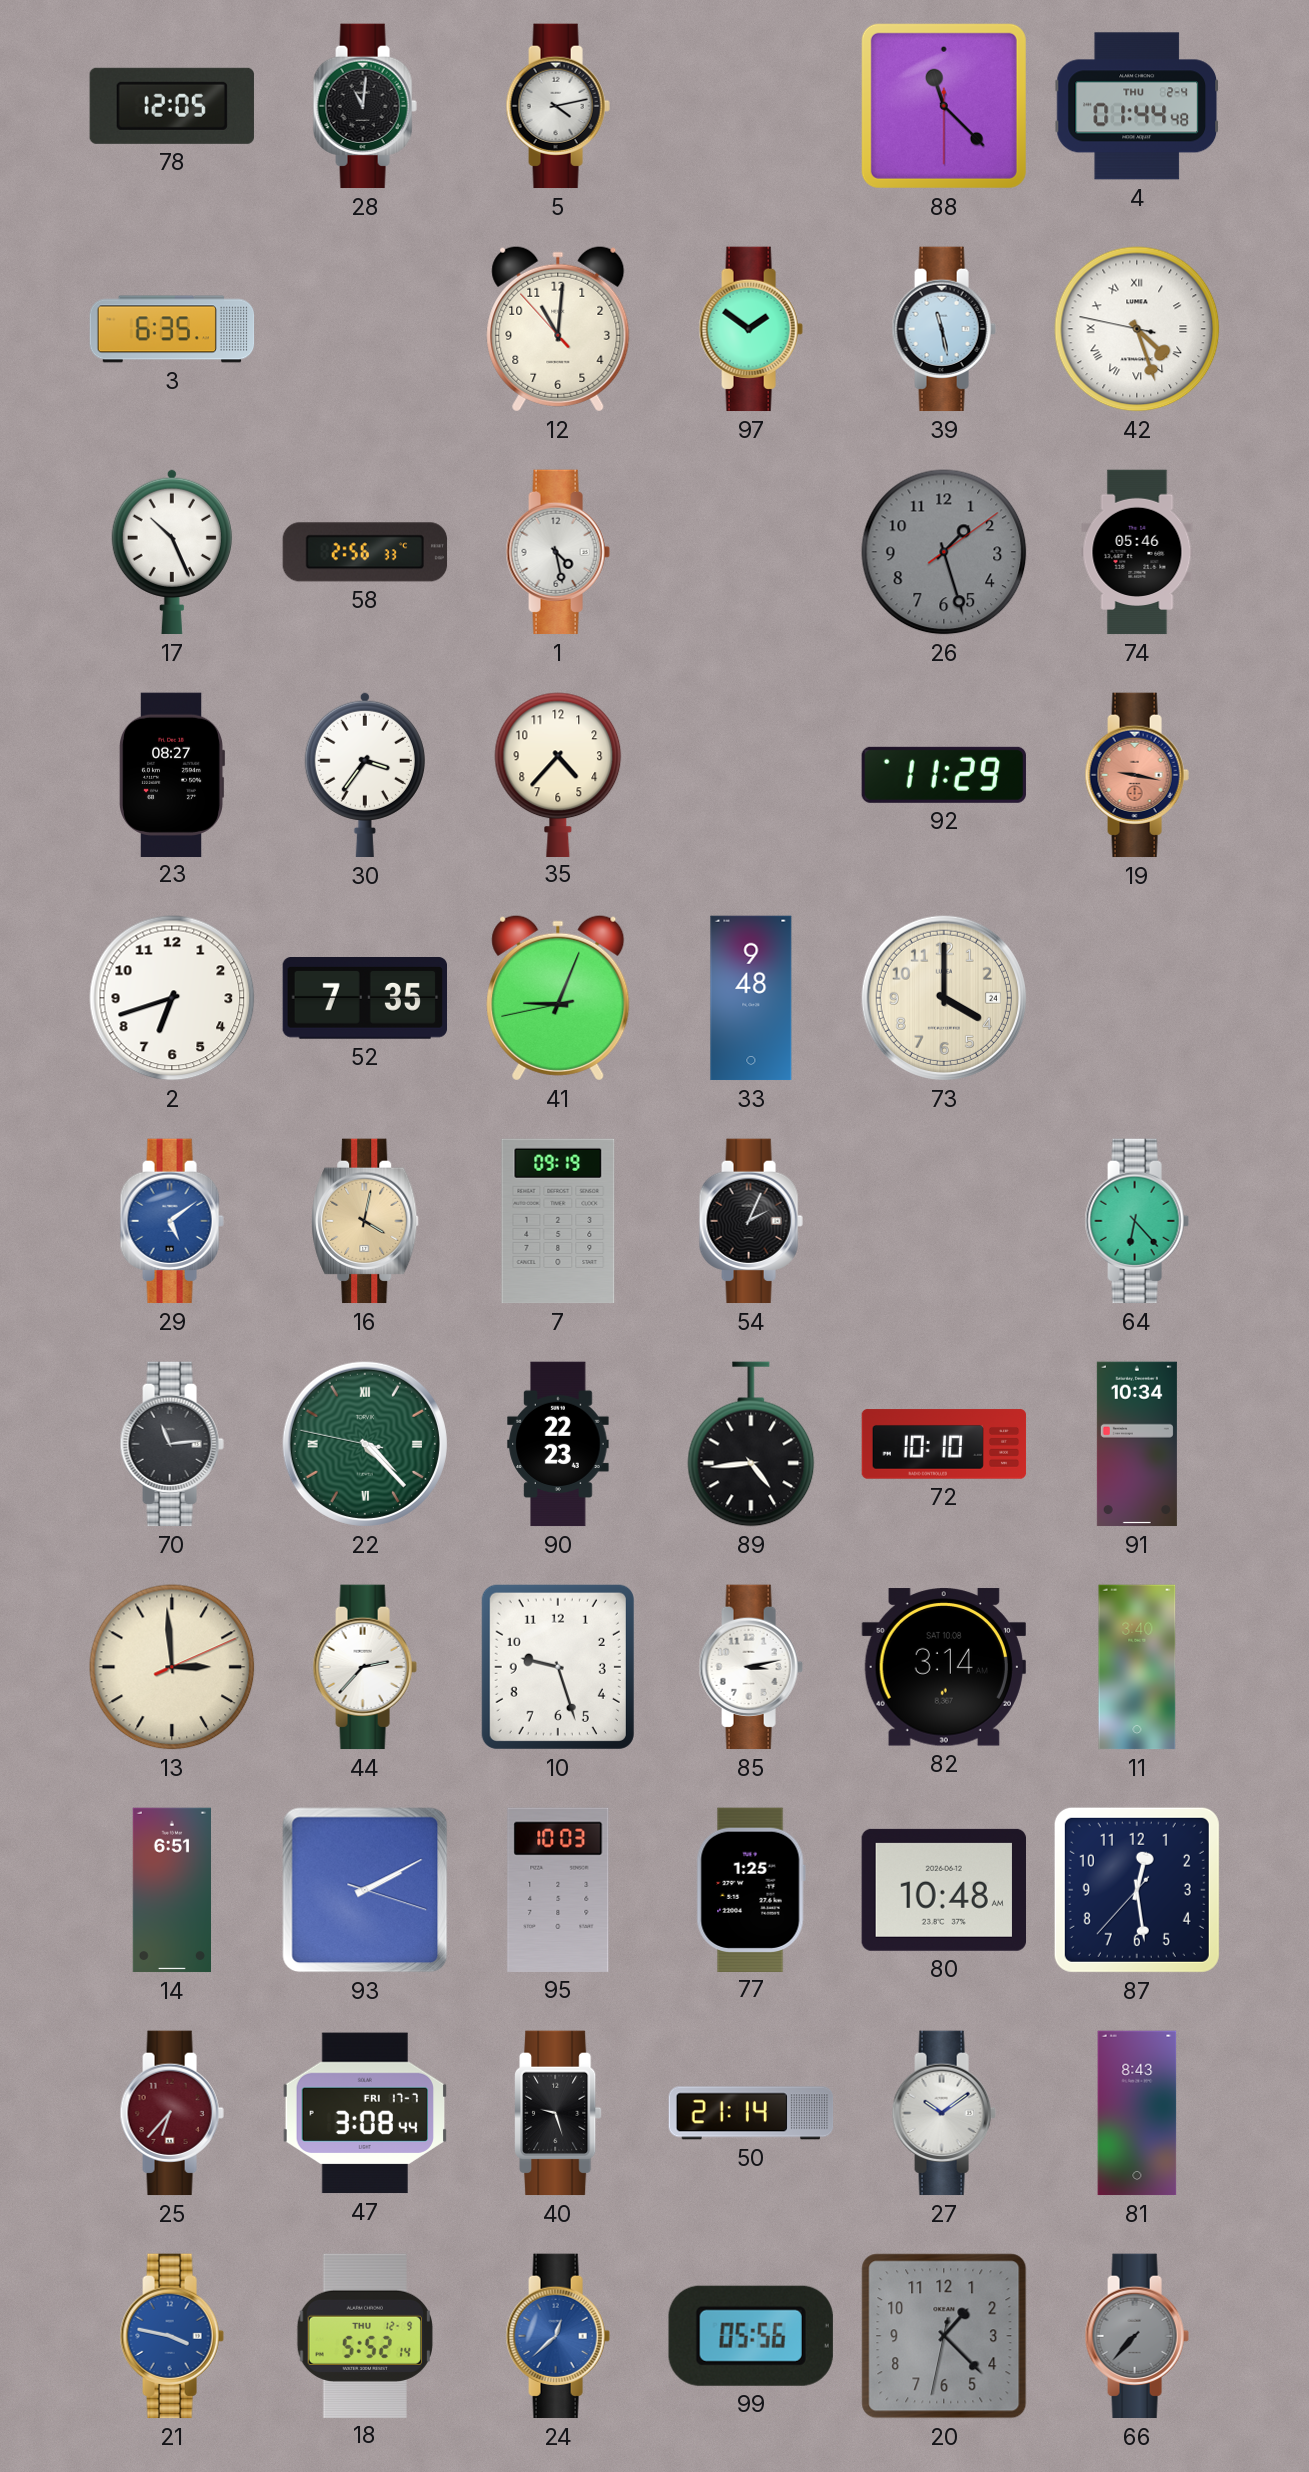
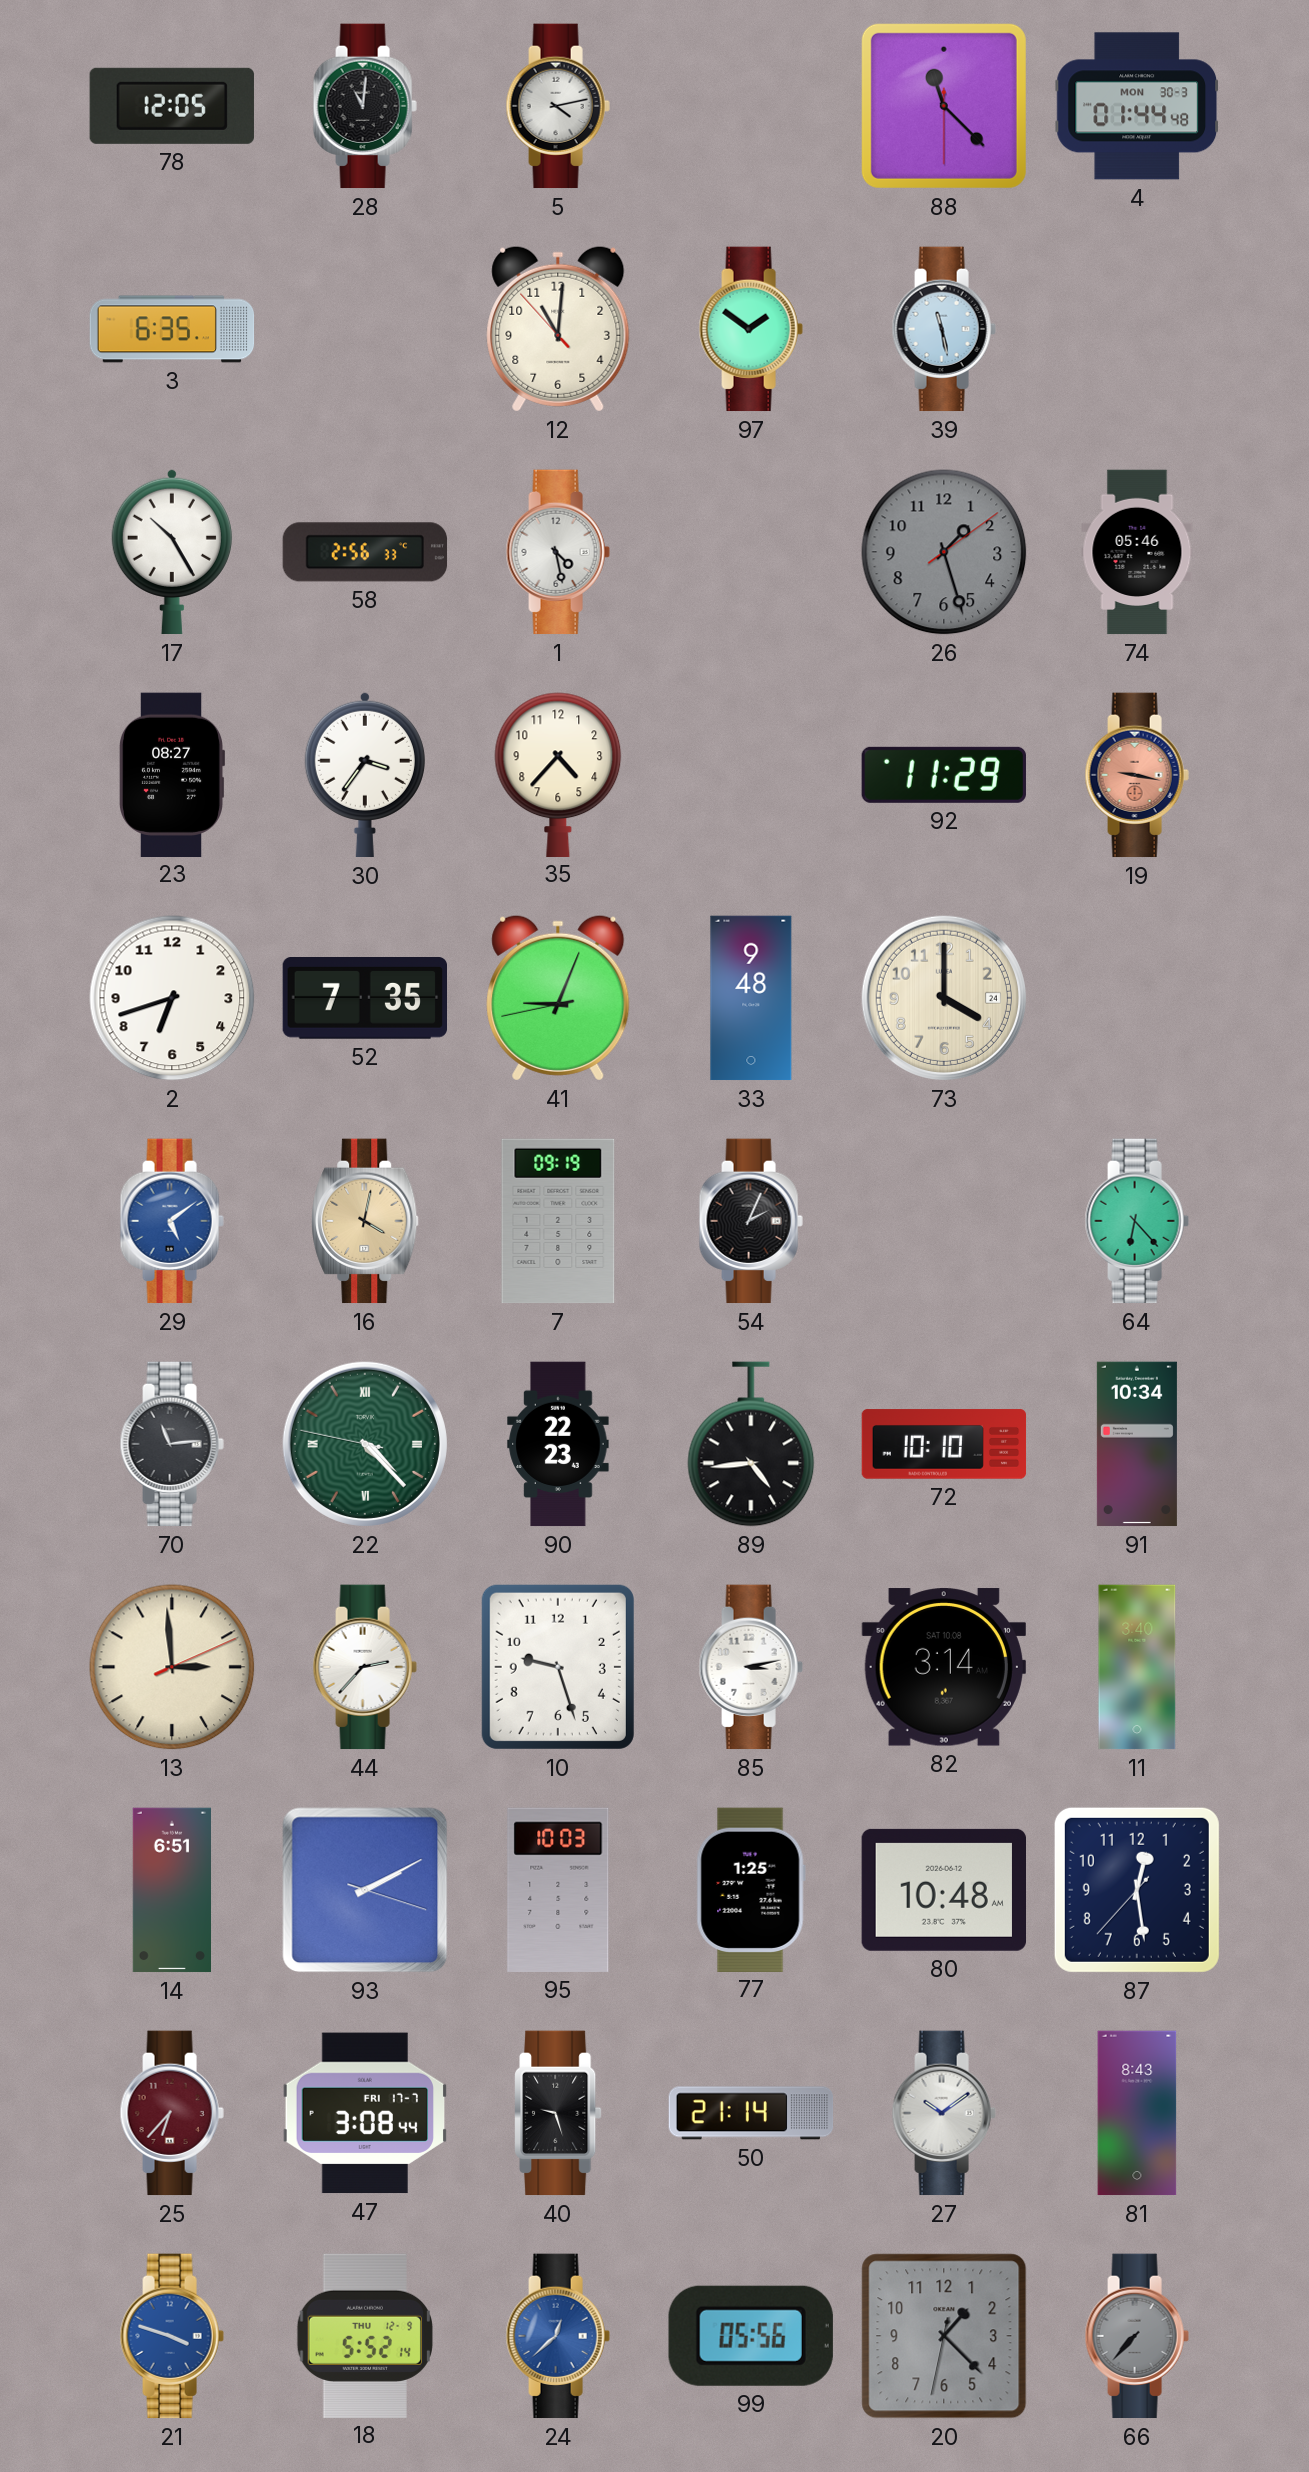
4 date: THU 2-4 -> MON 30-3
42: 4:26 -> none
17: 10:26 -> 10:25
21: 3:47 -> 3:48
